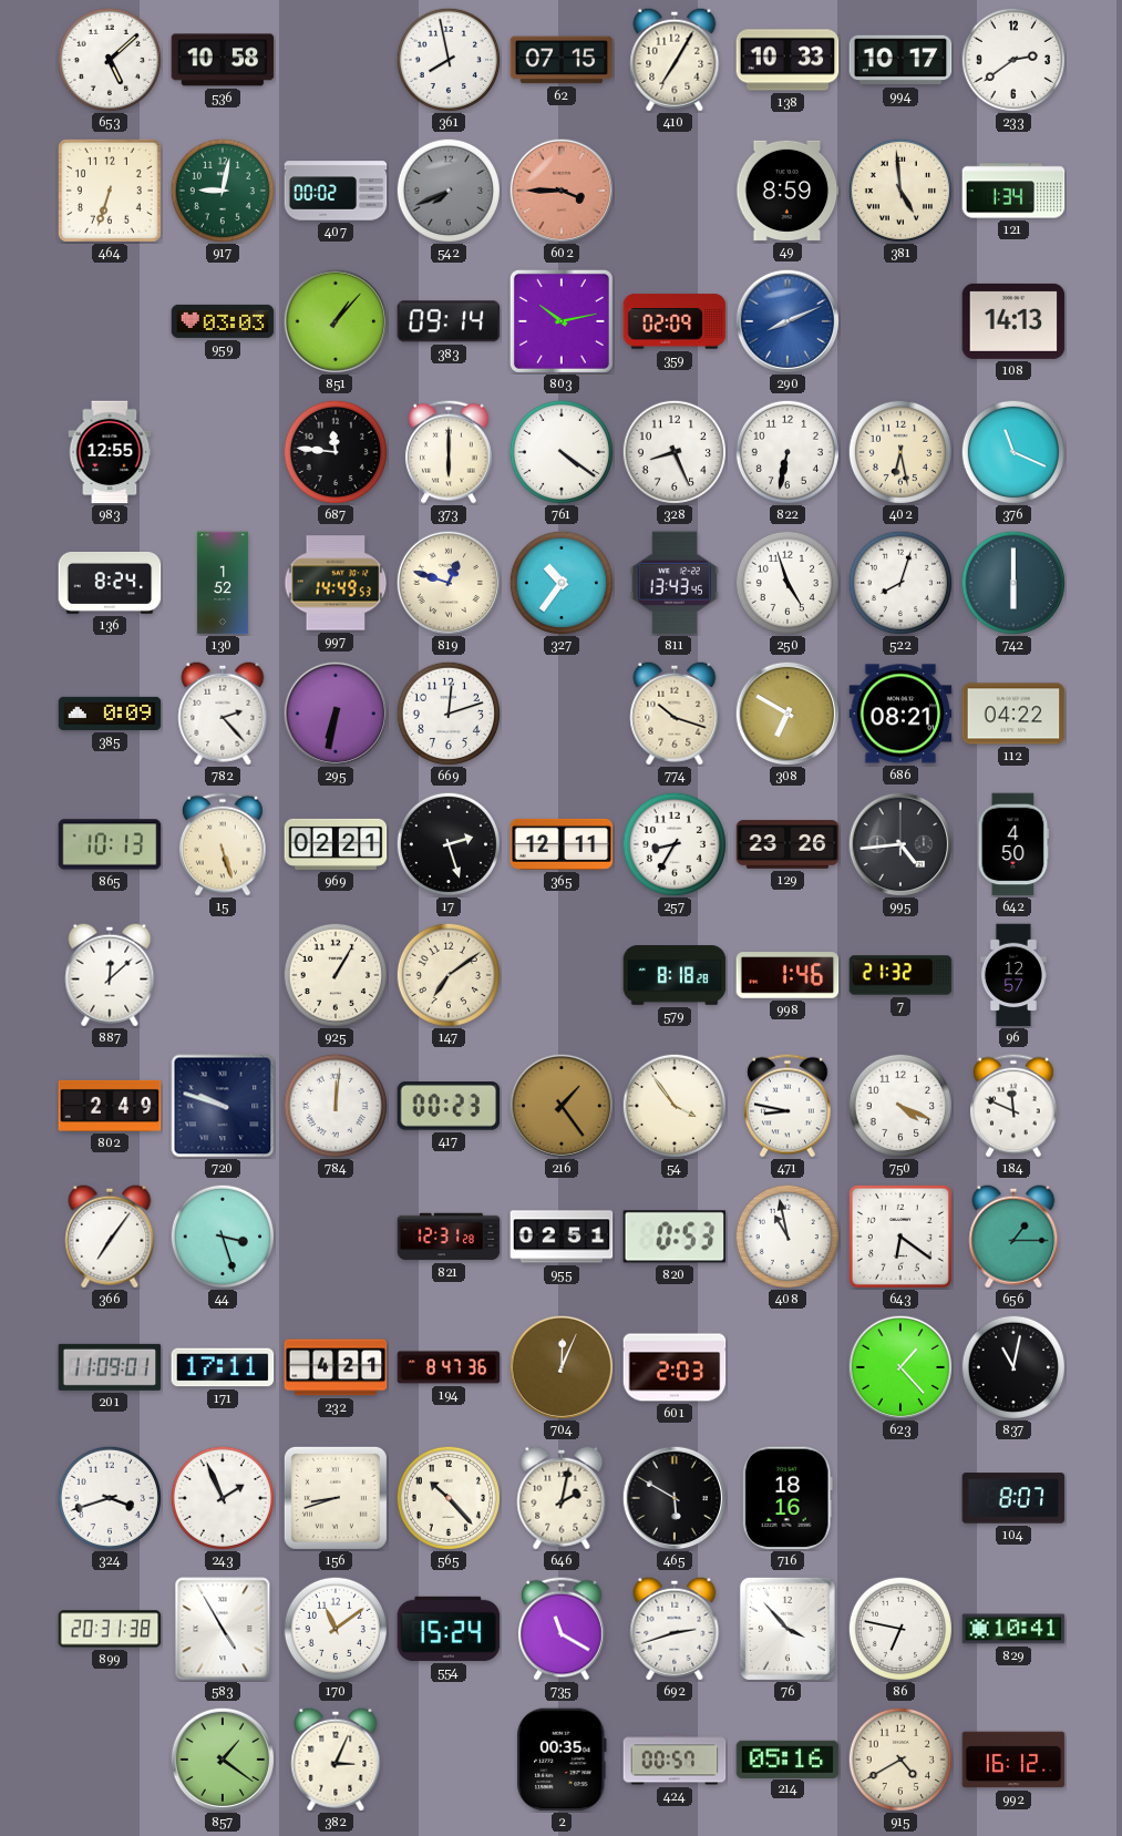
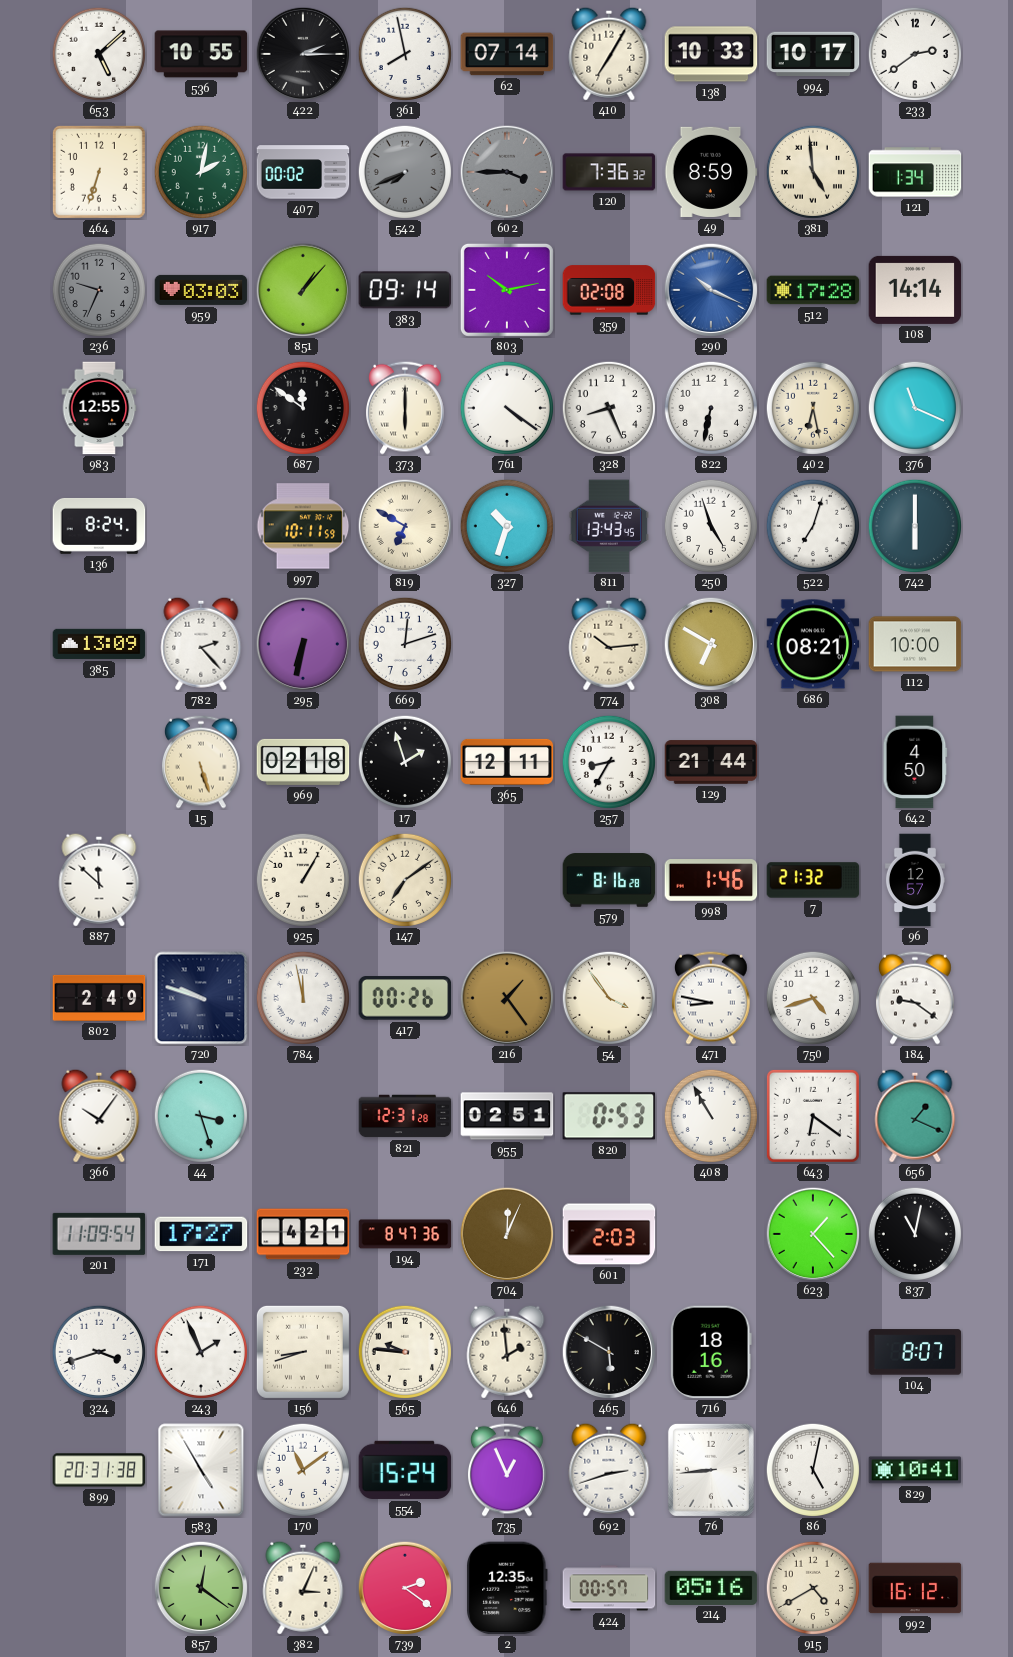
536: 10:58 -> 10:55
422: none -> 2:15
62: 07:15 -> 07:14
917: 9:02 -> 2:02
602 dial: salmon -> grey
120: none -> 7:36
236: none -> 9:34
359: 02:09 -> 02:08
290: 8:11 -> 10:19
512: none -> 17:28
108: 14:13 -> 14:14
687: 11:46 -> 11:51
130: 1:52 -> none
997: 14:49 -> 10:11
819: 12:48 -> 6:50
327: 10:36 -> 10:33
522: 8:03 -> 7:03
385: 0:09 -> 13:09
774: 10:18 -> 10:14
112: 04:22 -> 10:00
865: 10:13 -> none
969: 02:21 -> 02:18
17: 2:27 -> 1:57
129: 23:26 -> 21:44
995: 4:44 -> none
887: 12:08 -> 11:52
579: 8:18 -> 8:16
784: 12:01 -> 11:58
417: 00:23 -> 00:26
750: 4:19 -> 4:42
184: 11:49 -> 9:21
366: 7:06 -> 10:06
408: 10:58 -> 10:55
656: 1:15 -> 1:19
201: 11:09:01 -> 11:09:54
171: 17:11 -> 17:27
565: 10:23 -> 9:46
646: 2:02 -> 1:59
735: 11:20 -> 12:56
76: 3:53 -> 8:44
86: 6:47 -> 5:02
857: 1:21 -> 12:21
739: none -> 2:21
2: 00:35 -> 12:35
